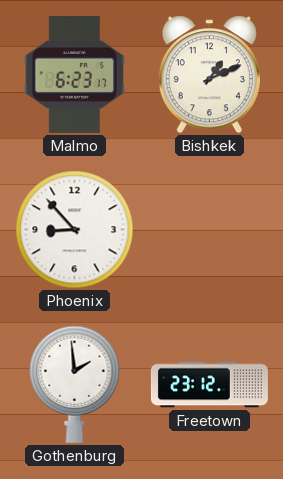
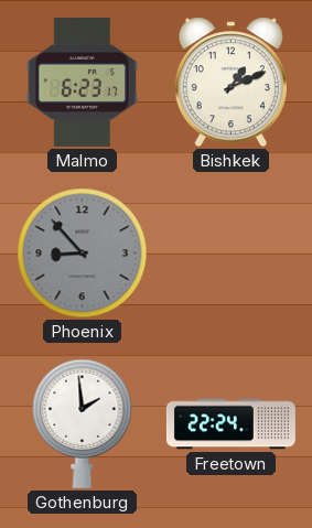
Phoenix dial: white -> grey
Freetown: 23:12 -> 22:24
